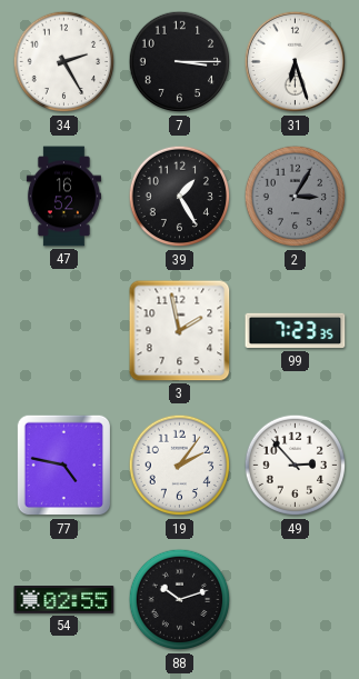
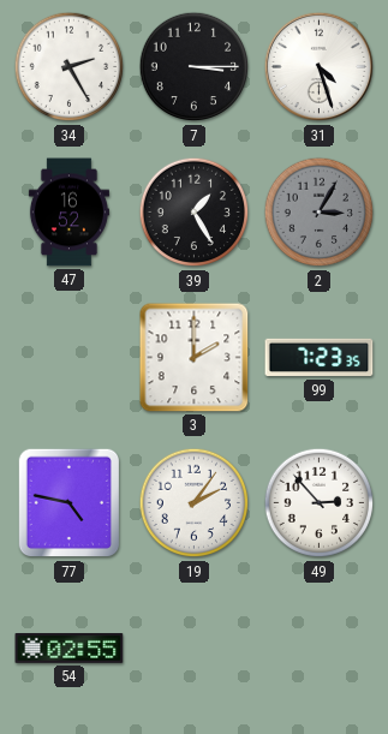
31: 6:27 -> 4:27
3: 1:58 -> 2:00
88: 10:12 -> none
